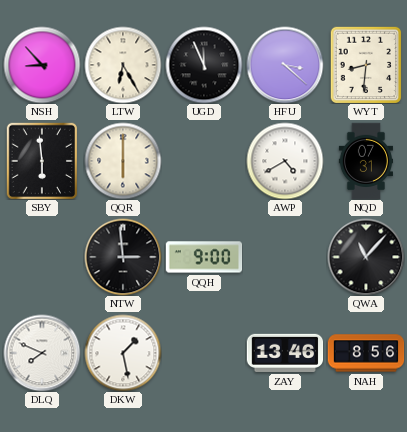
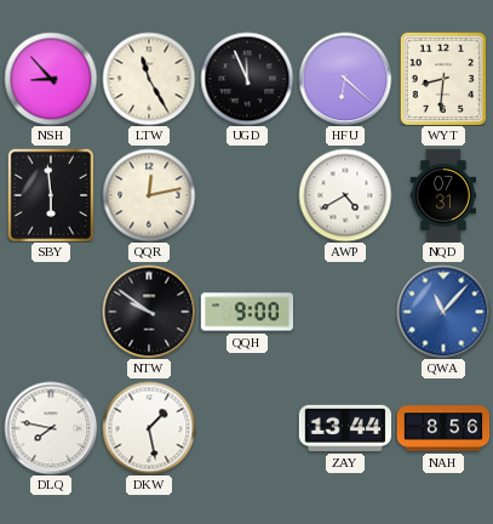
LTW: 6:25 -> 11:25
HFU: 3:22 -> 6:22
QQR: 6:00 -> 12:13
NTW: 2:59 -> 9:51
QWA dial: black -> blue
DLQ: 7:49 -> 7:47
ZAY: 13:46 -> 13:44
